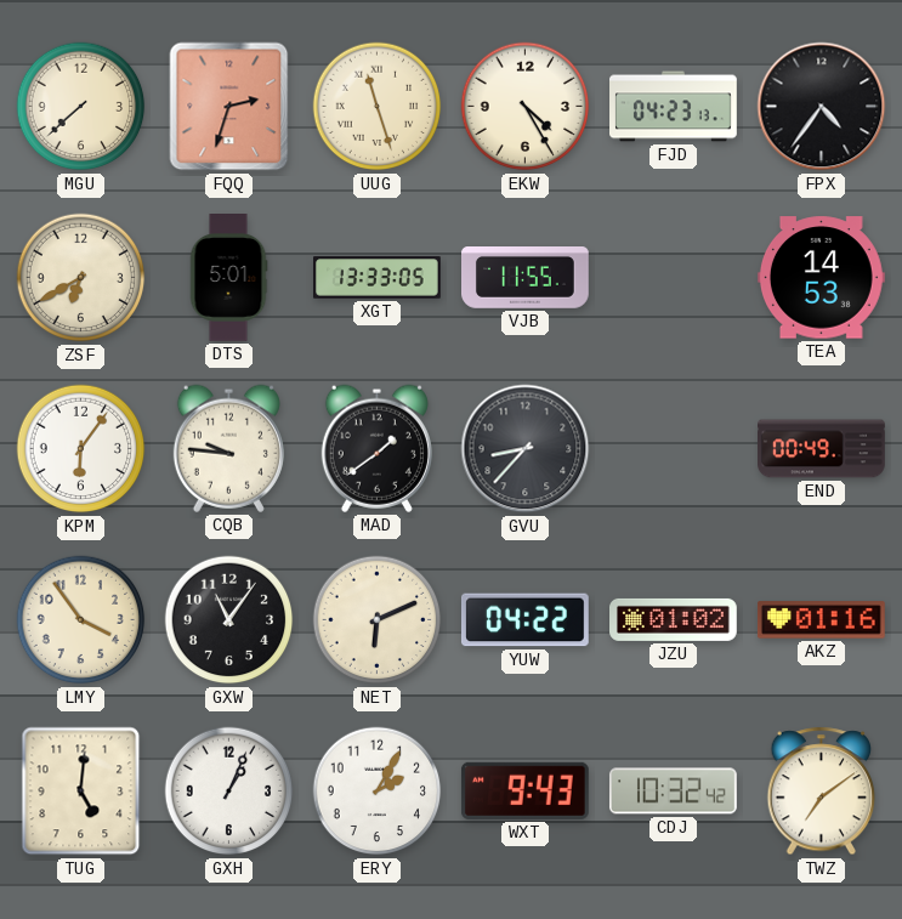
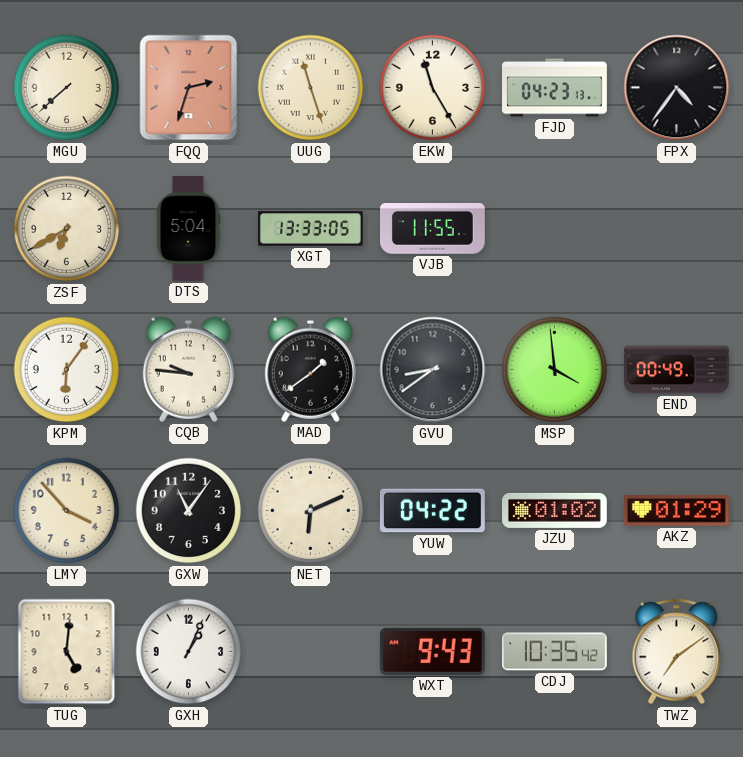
EKW: 4:25 -> 11:25
DTS: 5:01 -> 5:04
TEA: 14:53 -> none
GVU: 8:37 -> 8:39
MSP: none -> 3:59
LMY: 3:54 -> 3:53
AKZ: 01:16 -> 01:29
ERY: 2:05 -> none
CDJ: 10:32 -> 10:35
